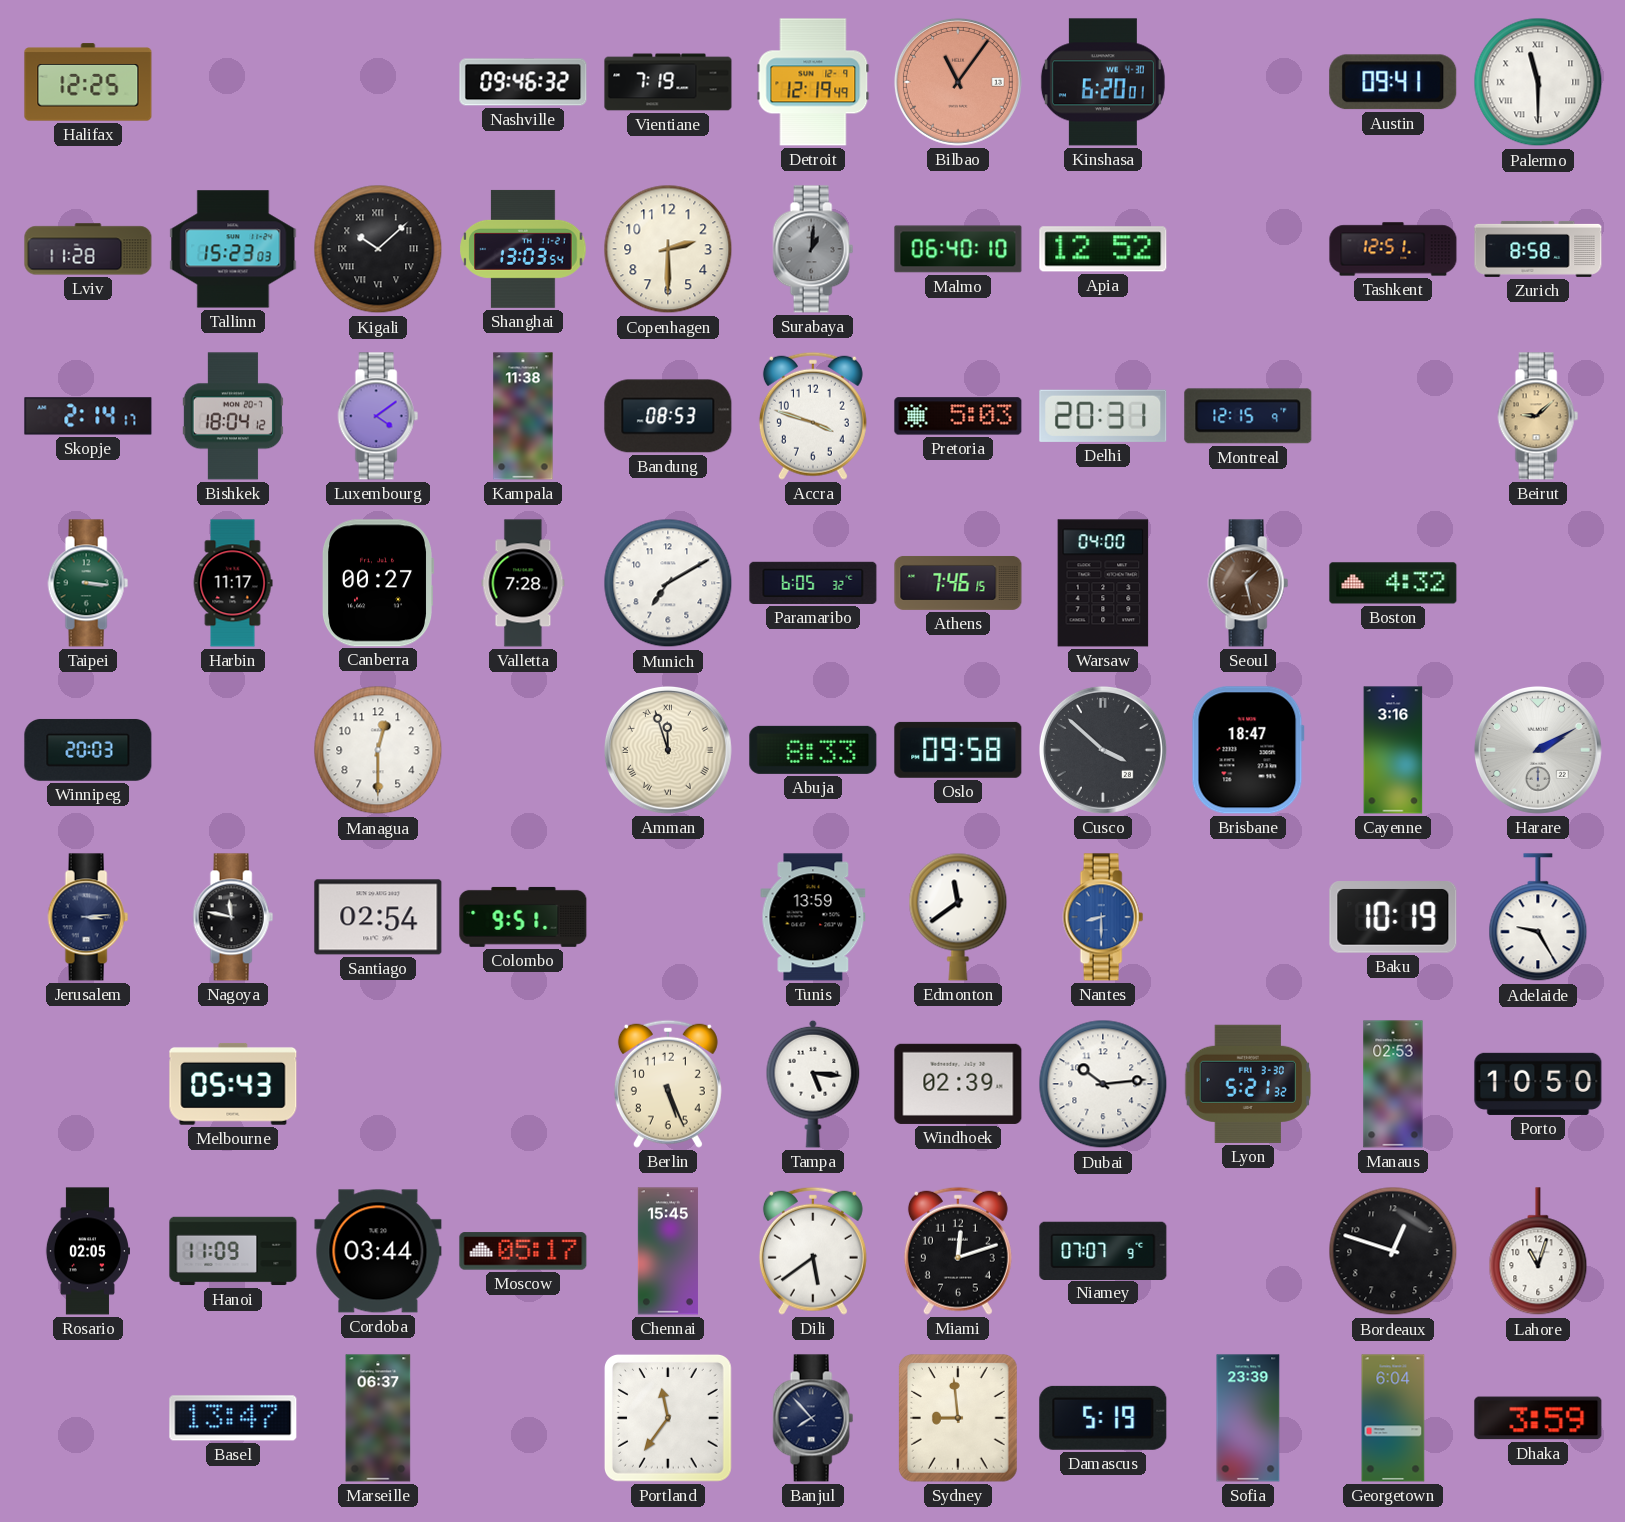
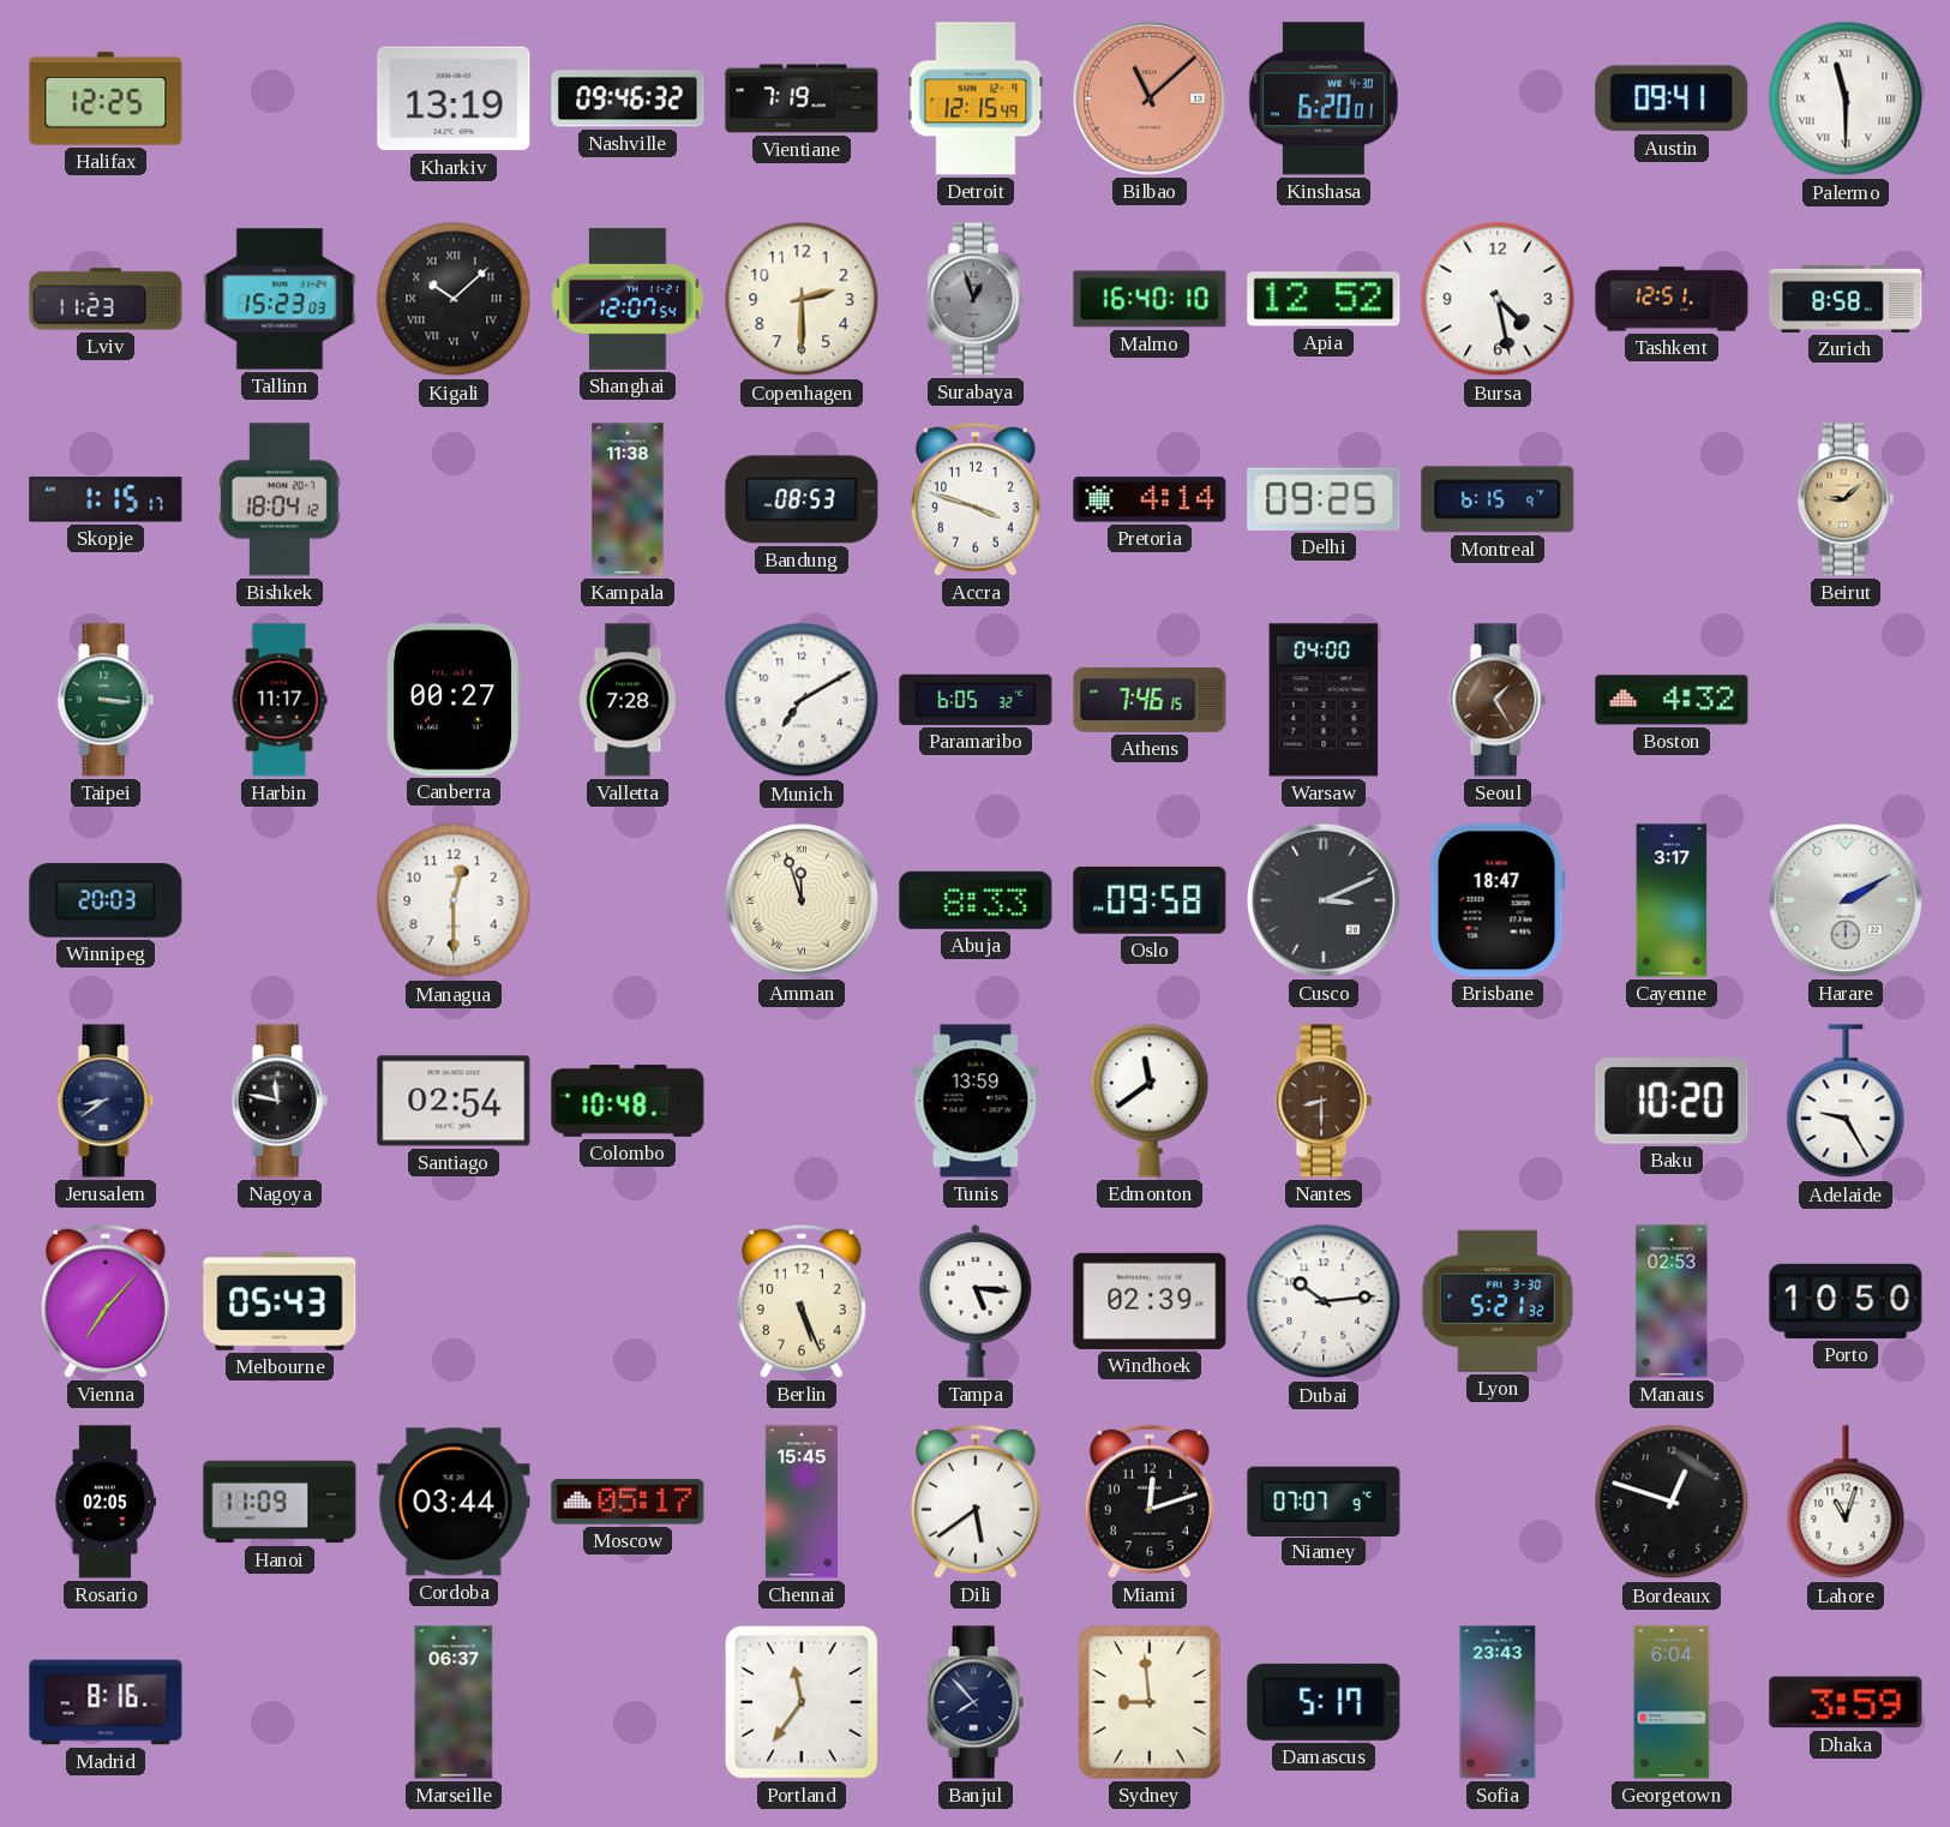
Kharkiv: none -> 13:19
Detroit: 12:19 -> 12:15
Bilbao: 11:06 -> 11:08
Lviv: 11:28 -> 11:23
Shanghai: 13:03 -> 12:07
Surabaya: 1:01 -> 12:57
Malmo: 06:40 -> 16:40
Bursa: none -> 4:28
Skopje: 2:14 -> 1:15
Luxembourg: 4:09 -> none
Pretoria: 5:03 -> 4:14
Delhi: 20:31 -> 09:25
Montreal: 12:15 -> 6:15
Seoul: 1:28 -> 1:25
Cusco: 3:52 -> 3:11
Cayenne: 3:16 -> 3:17
Jerusalem: 3:14 -> 8:39
Colombo: 9:51 -> 10:48
Nantes dial: blue -> brown
Baku: 10:19 -> 10:20
Vienna: none -> 7:07
Madrid: none -> 8:16
Basel: 13:47 -> none
Damascus: 5:19 -> 5:17
Sofia: 23:39 -> 23:43
